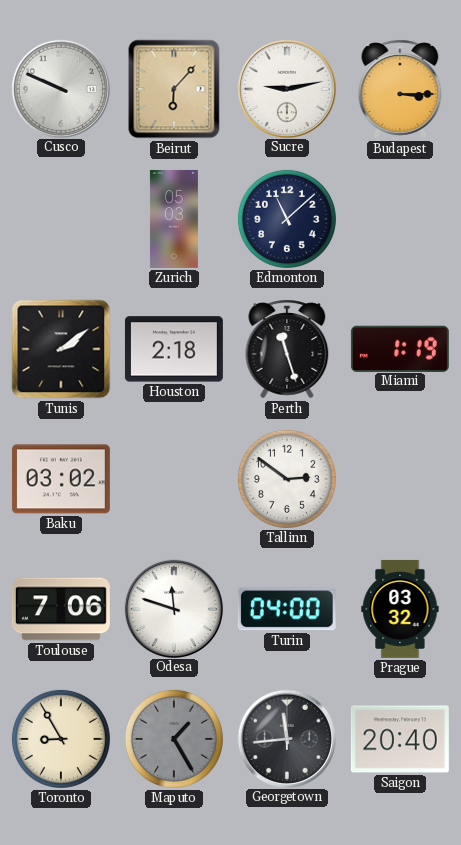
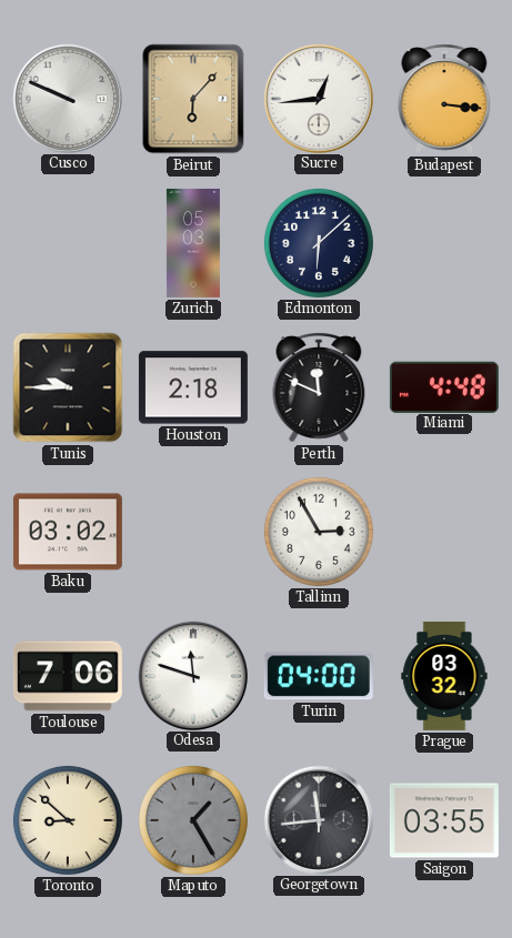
Sucre: 9:13 -> 12:44
Budapest: 3:15 -> 3:16
Edmonton: 11:08 -> 6:08
Tunis: 2:09 -> 9:45
Perth: 11:27 -> 11:49
Miami: 1:19 -> 4:48
Tallinn: 2:51 -> 2:55
Toronto: 8:55 -> 8:52
Saigon: 20:40 -> 03:55
